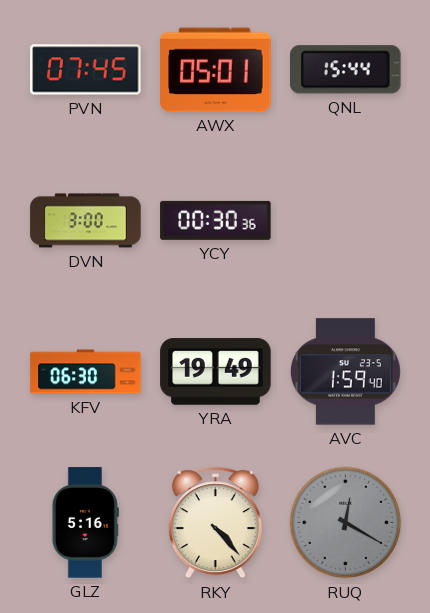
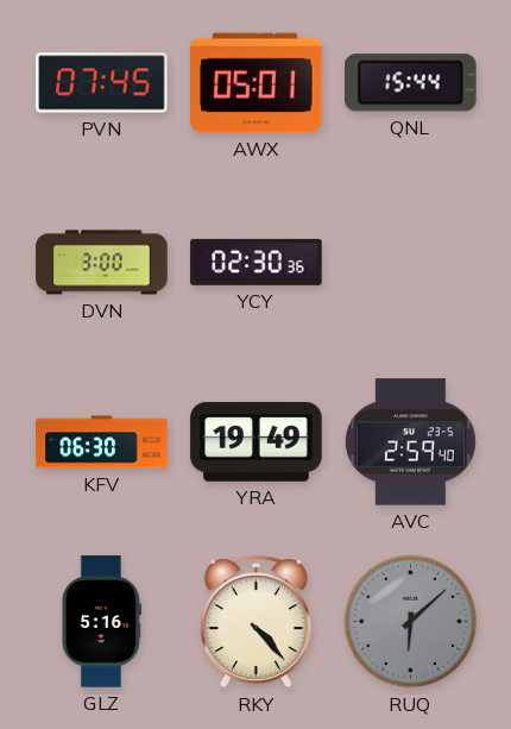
YCY: 00:30 -> 02:30
AVC: 1:59 -> 2:59
RUQ: 12:20 -> 6:08
